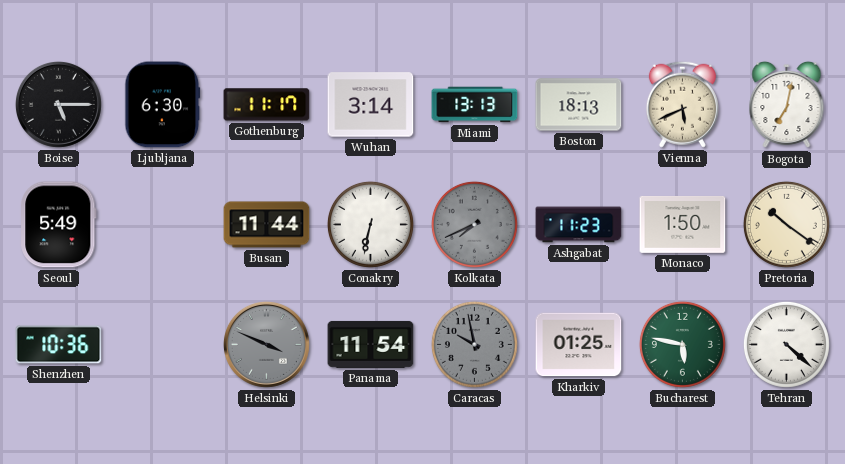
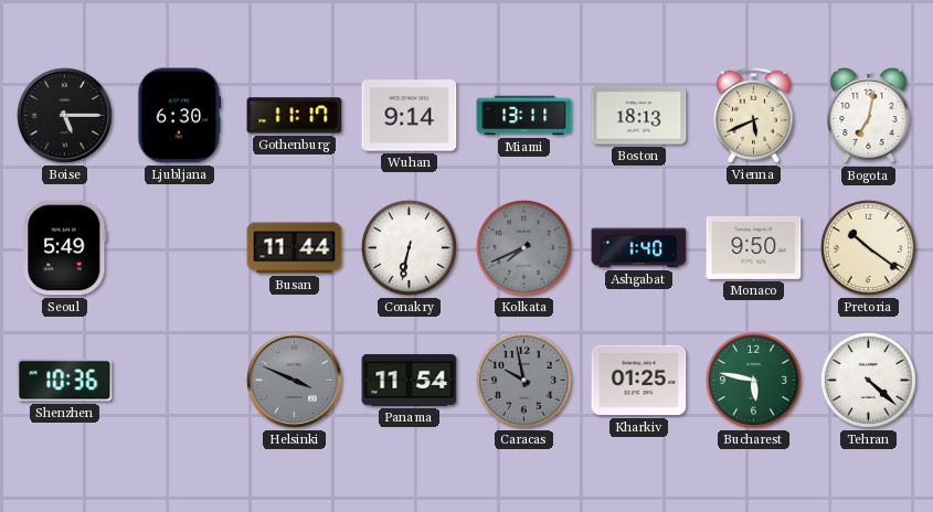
Wuhan: 3:14 -> 9:14
Miami: 13:13 -> 13:11
Ashgabat: 11:23 -> 1:40
Monaco: 1:50 -> 9:50
